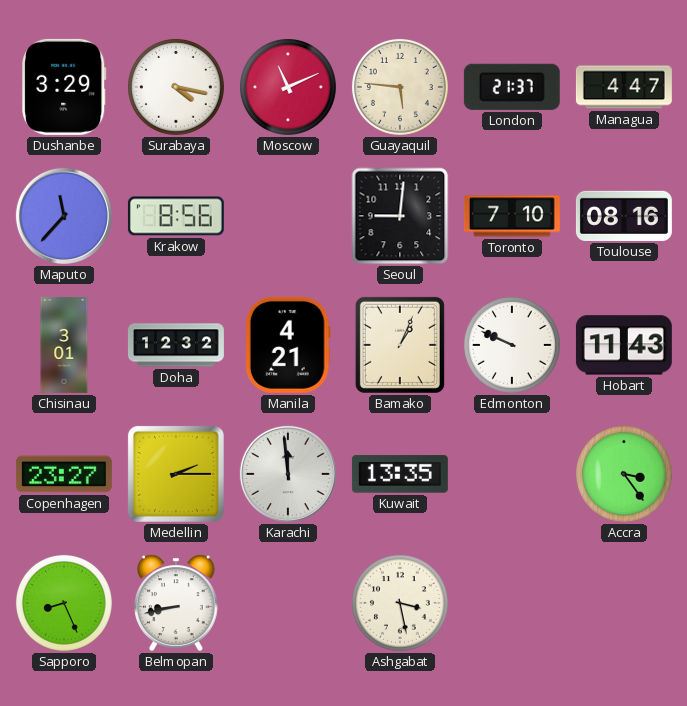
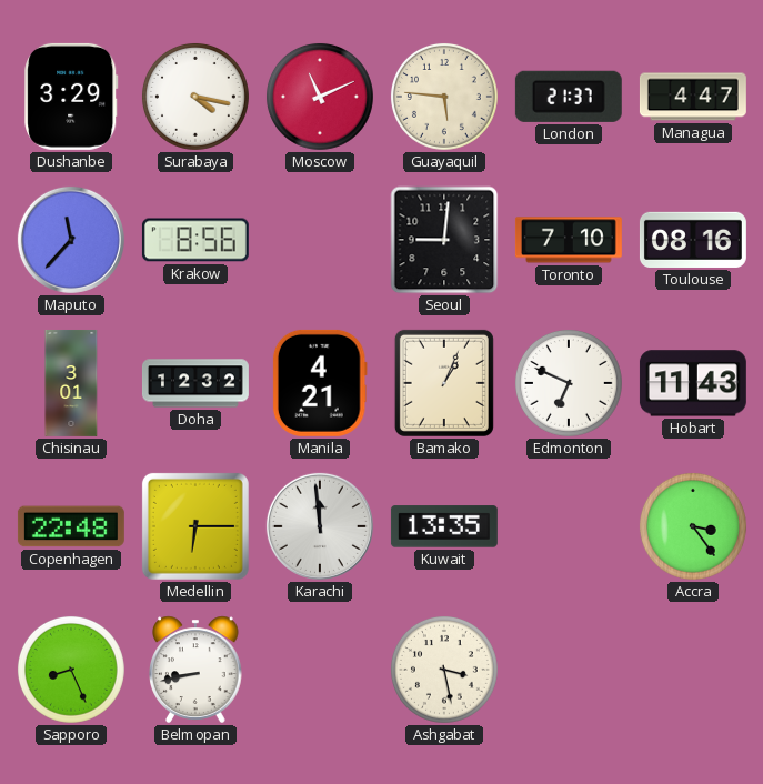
Edmonton: 9:49 -> 6:49
Copenhagen: 23:27 -> 22:48
Medellin: 2:15 -> 6:15
